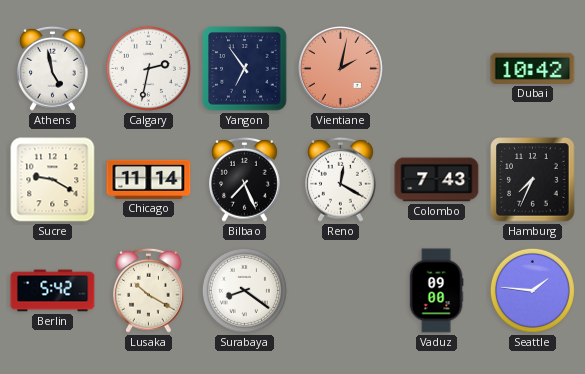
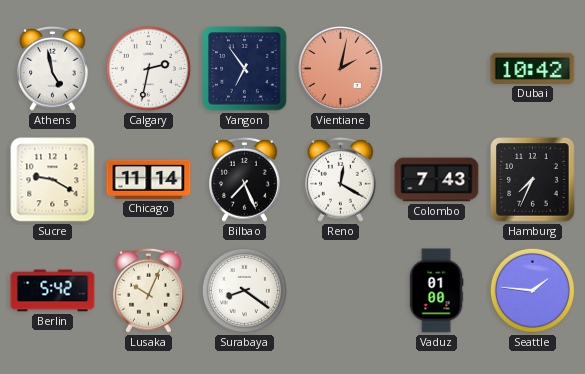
Lusaka: 10:20 -> 10:04
Vaduz: 09:00 -> 01:00
